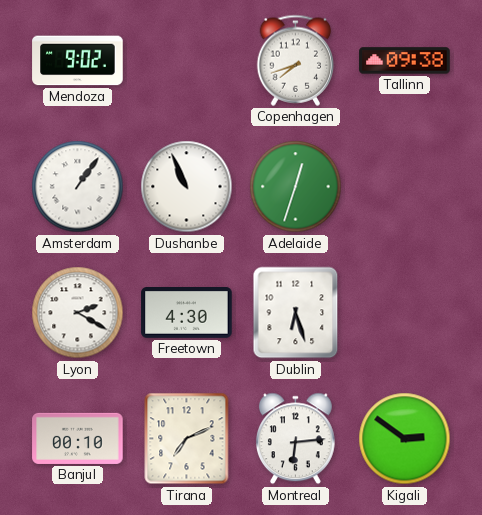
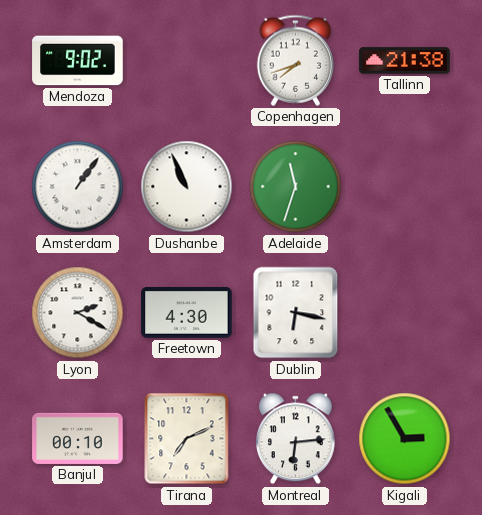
Tallinn: 09:38 -> 21:38
Adelaide: 12:33 -> 11:33
Dublin: 6:27 -> 6:17
Kigali: 2:51 -> 2:55
